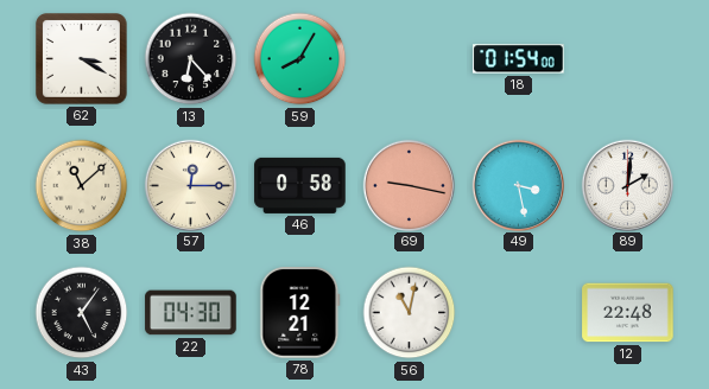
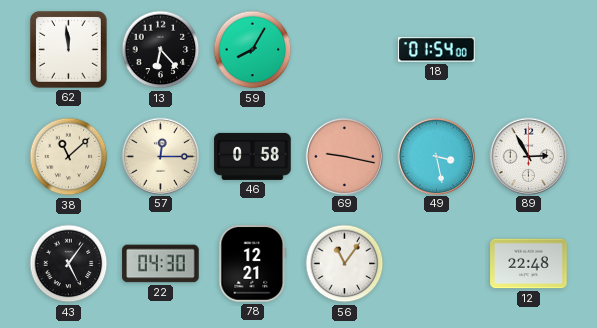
62: 3:20 -> 11:59
89: 2:01 -> 2:55
56: 11:02 -> 11:06
